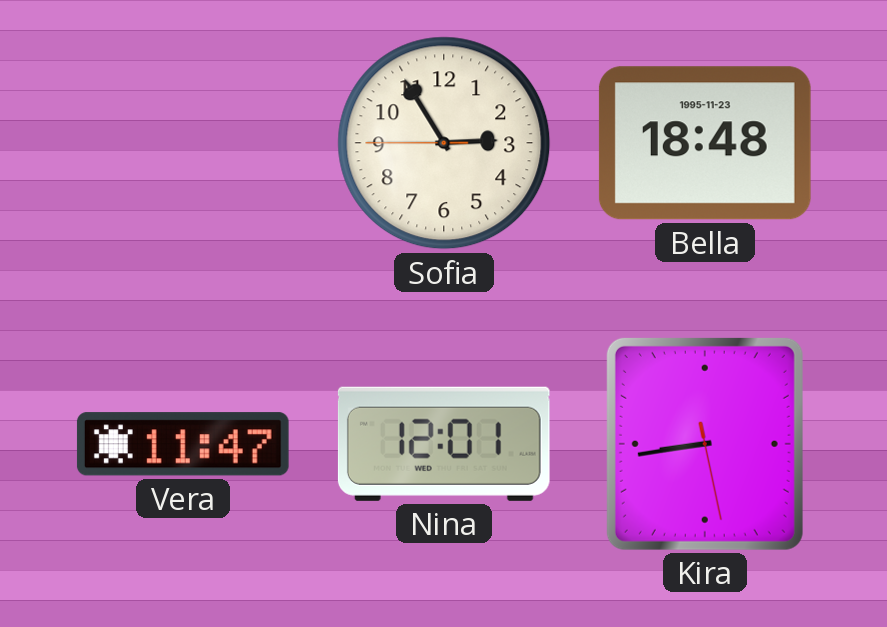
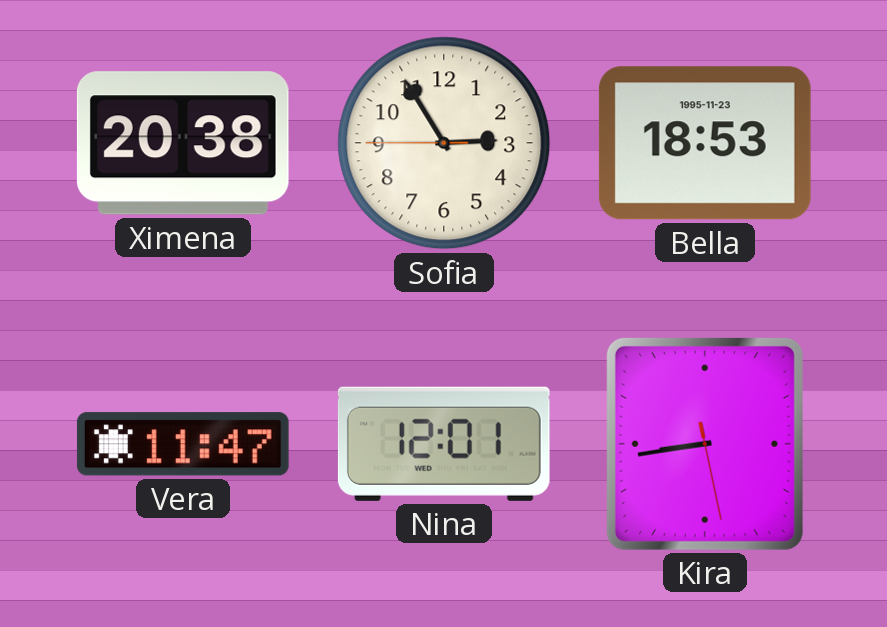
Ximena: none -> 20:38
Bella: 18:48 -> 18:53
